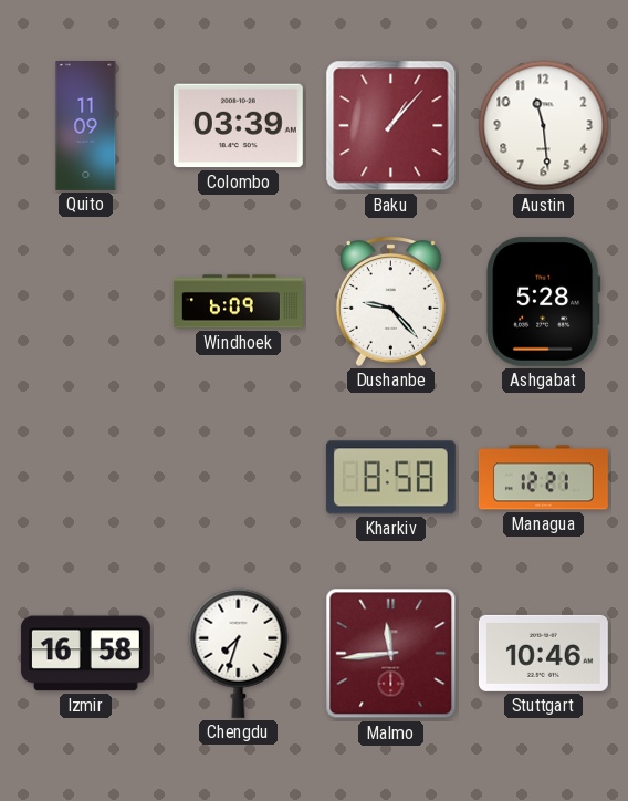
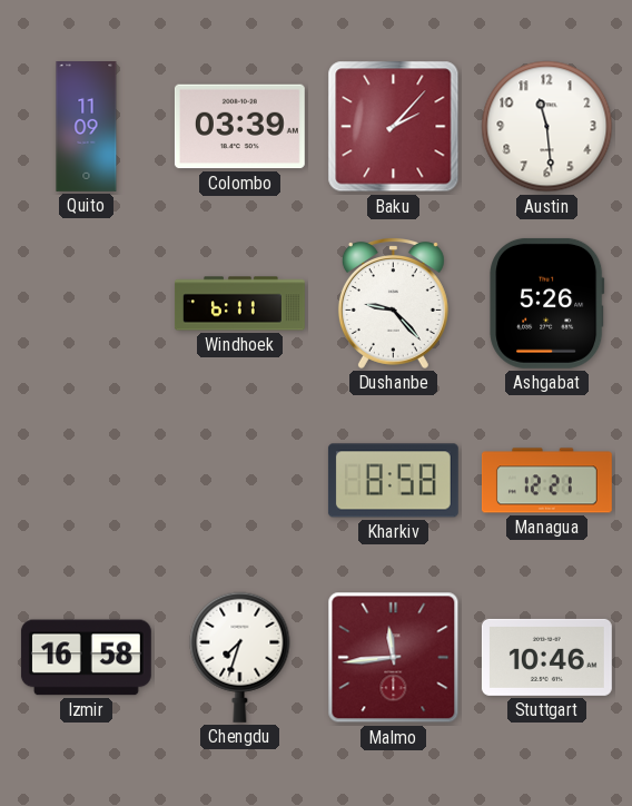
Baku: 1:07 -> 2:07
Windhoek: 6:09 -> 6:11
Ashgabat: 5:28 -> 5:26
